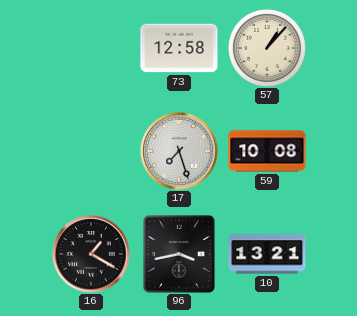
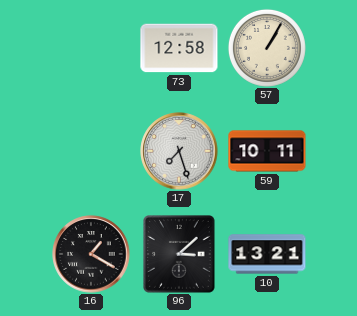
57: 1:07 -> 1:05
59: 10:08 -> 10:11
96: 3:43 -> 3:08
